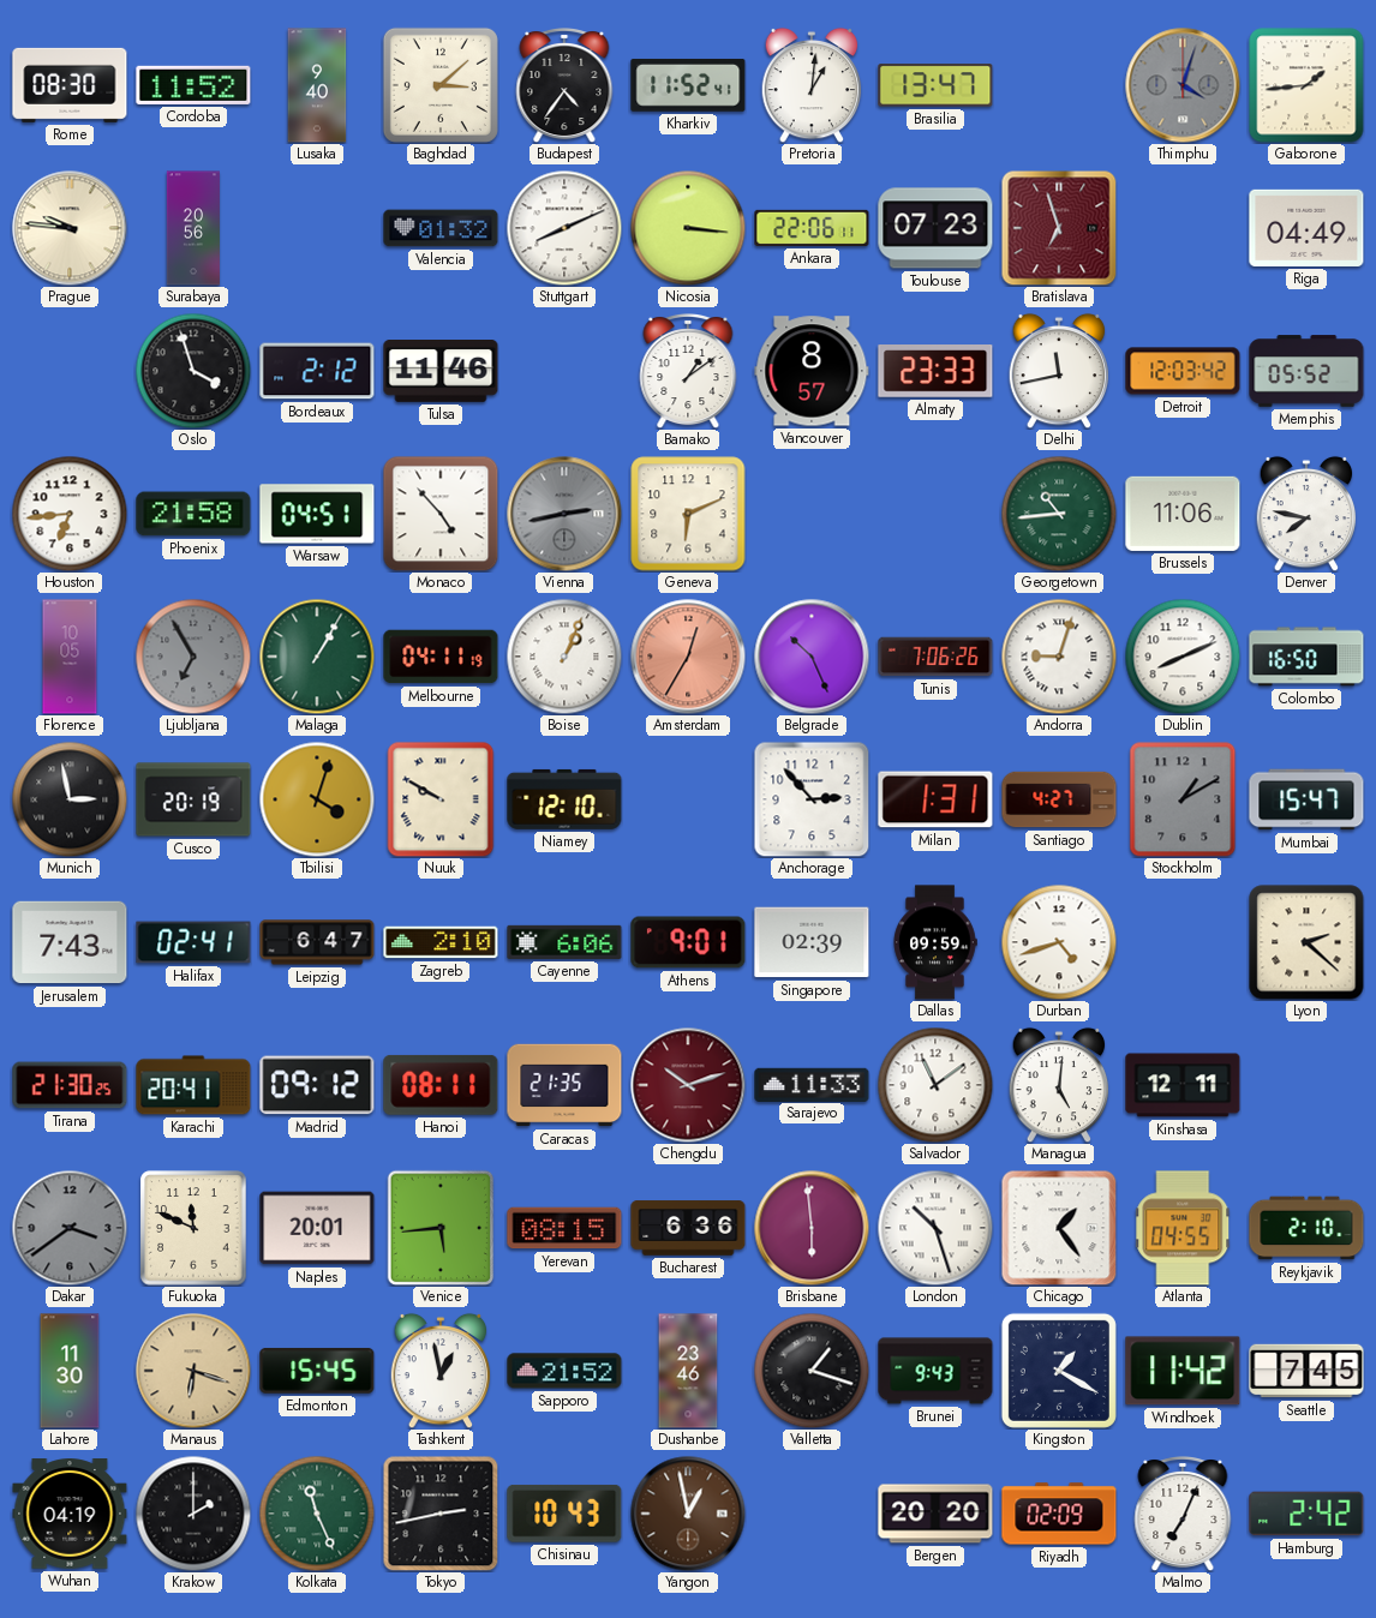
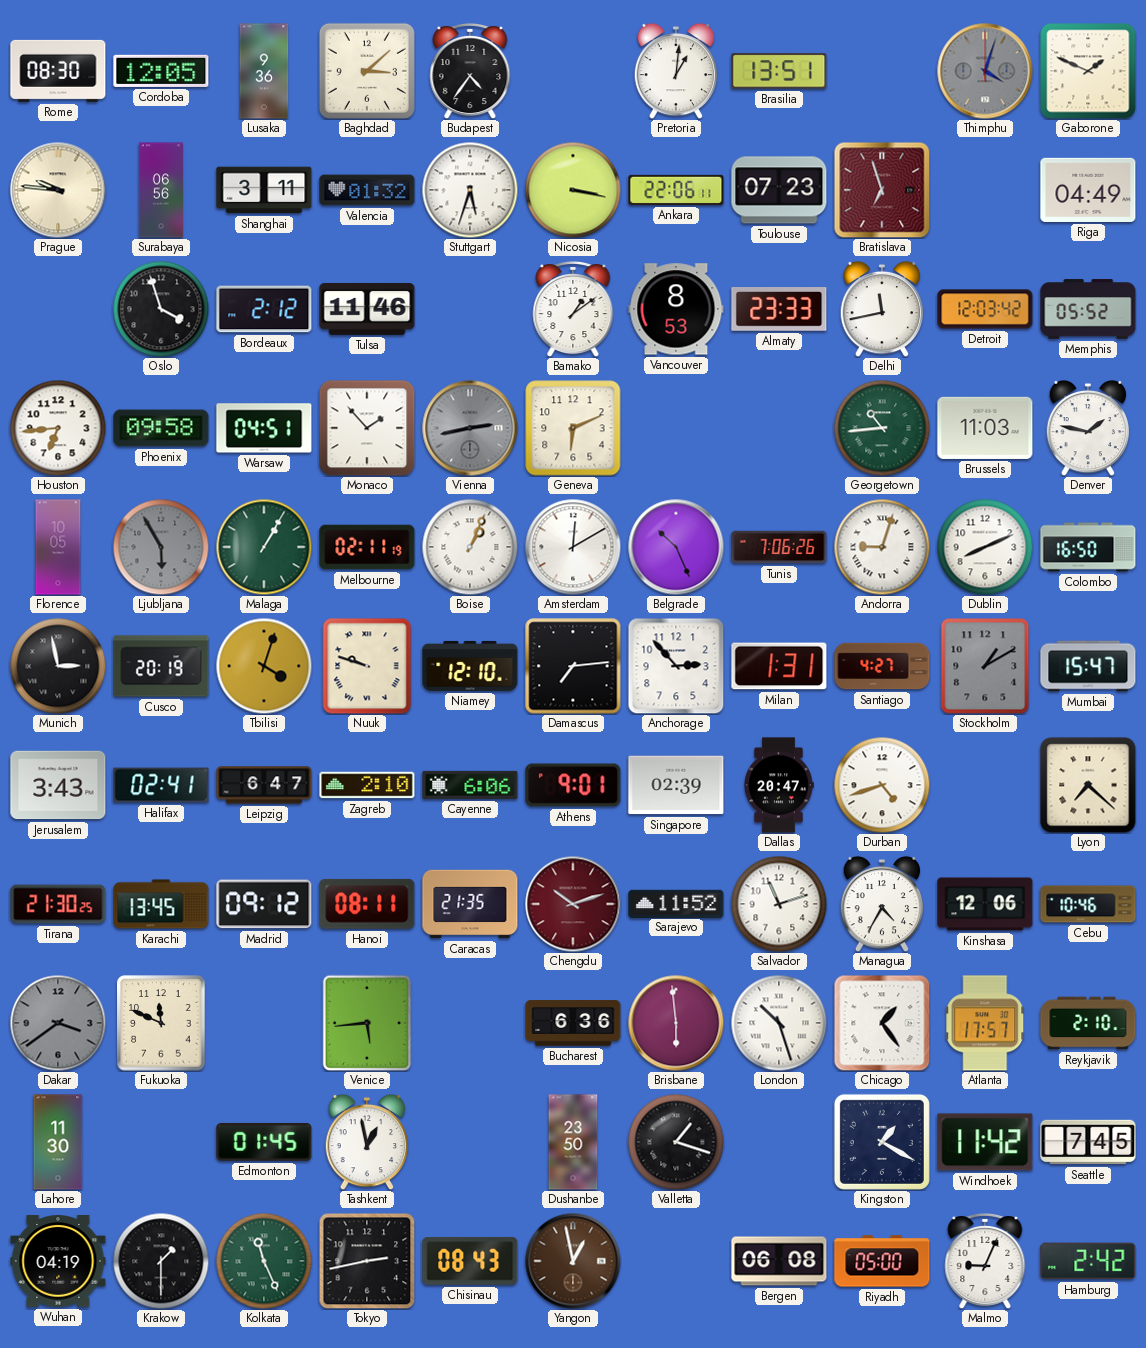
Cordoba: 11:52 -> 12:05
Lusaka: 9:40 -> 9:36
Kharkiv: 11:52 -> none
Brasilia: 13:47 -> 13:51
Gaborone: 1:44 -> 1:49
Surabaya: 20:56 -> 06:56
Shanghai: none -> 3:11
Stuttgart: 8:11 -> 5:33
Nicosia: 3:16 -> 3:17
Vancouver: 8:57 -> 8:53
Phoenix: 21:58 -> 09:58
Monaco: 4:53 -> 1:53
Brussels: 11:06 -> 11:03
Denver: 7:47 -> 1:47
Ljubljana: 6:55 -> 5:55
Melbourne: 04:11 -> 02:11
Amsterdam: 12:35 -> 12:10
Amsterdam dial: salmon -> white
Nuuk: 9:50 -> 9:48
Damascus: none -> 7:14
Jerusalem: 7:43 -> 3:43
Dallas: 09:59 -> 20:47
Lyon: 2:22 -> 7:22
Karachi: 20:41 -> 13:45
Sarajevo: 11:33 -> 11:52
Salvador: 11:09 -> 11:12
Managua: 5:01 -> 4:35
Kinshasa: 12:11 -> 12:06
Cebu: none -> 10:46
Naples: 20:01 -> none
Yerevan: 08:15 -> none
Atlanta: 04:55 -> 17:57
Manaus: 6:18 -> none
Edmonton: 15:45 -> 01:45
Sapporo: 21:52 -> none
Dushanbe: 23:46 -> 23:50
Brunei: 9:43 -> none
Krakow: 2:00 -> 1:30
Chisinau: 10:43 -> 08:43
Bergen: 20:20 -> 06:08
Riyadh: 02:09 -> 05:00
Malmo: 7:04 -> 9:04
